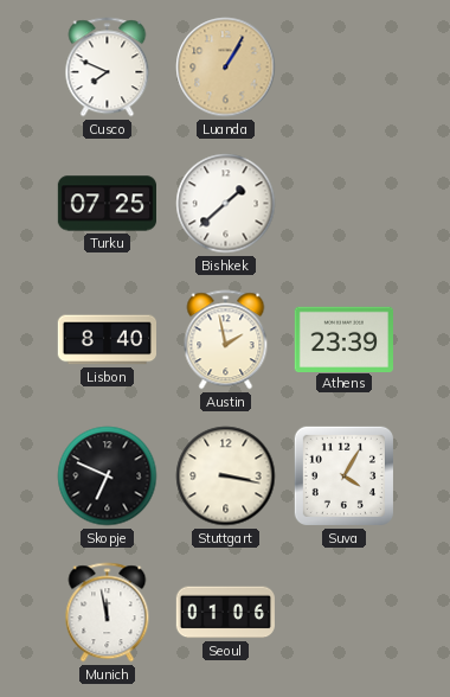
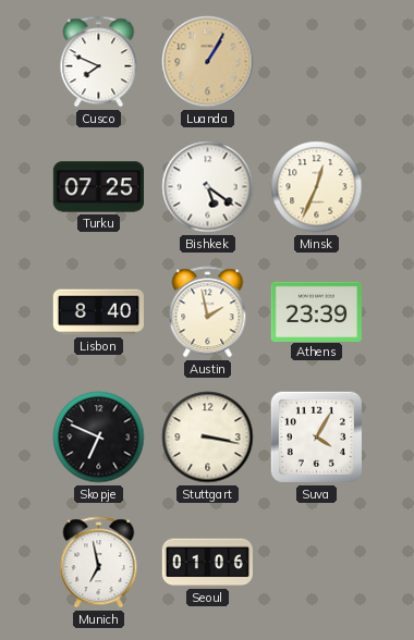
Bishkek: 1:38 -> 5:21
Minsk: none -> 12:34
Munich: 11:58 -> 6:58
